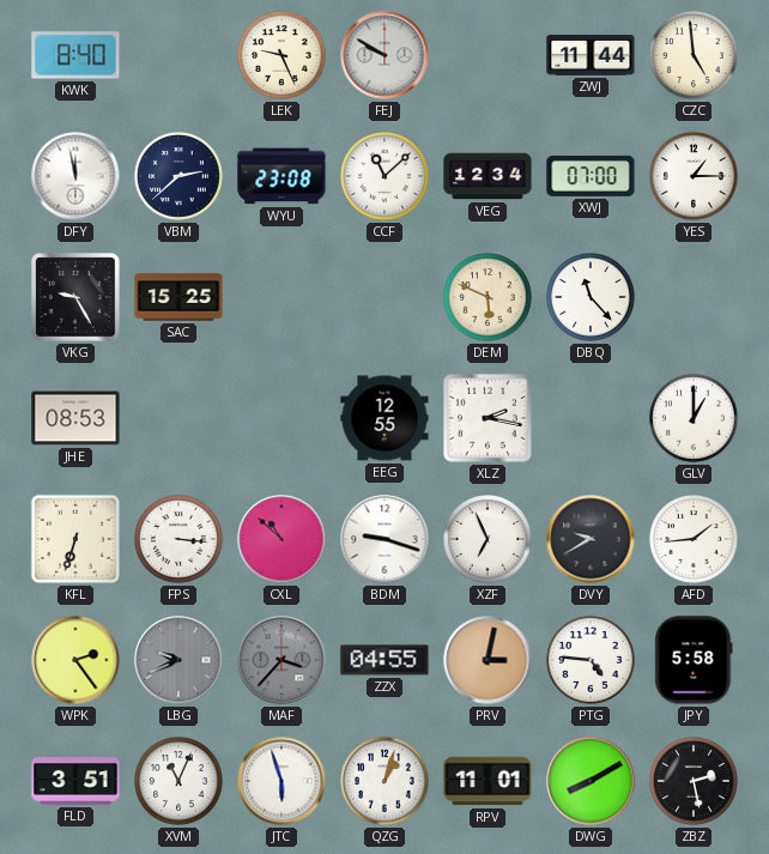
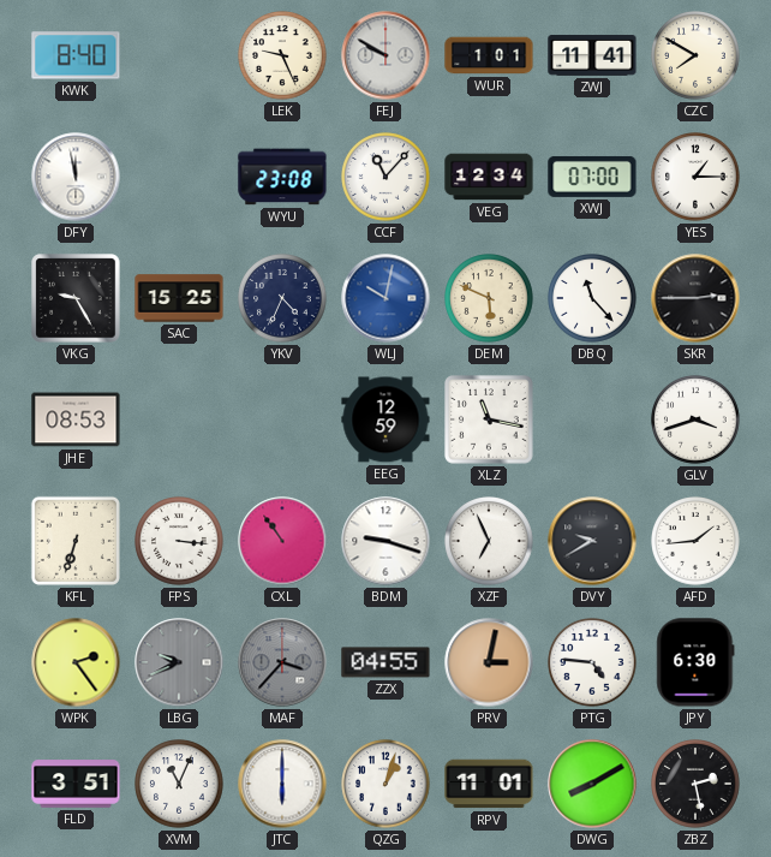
WUR: none -> 1:01
ZWJ: 11:44 -> 11:41
CZC: 4:59 -> 7:50
VBM: 2:38 -> none
CCF: 11:08 -> 11:07
YKV: none -> 4:34
WLJ: none -> 10:02
SKR: none -> 2:45
EEG: 12:55 -> 12:59
XLZ: 2:17 -> 11:17
GLV: 1:00 -> 3:42
CXL: 10:52 -> 10:54
JPY: 5:58 -> 6:30
JTC: 5:57 -> 6:00
